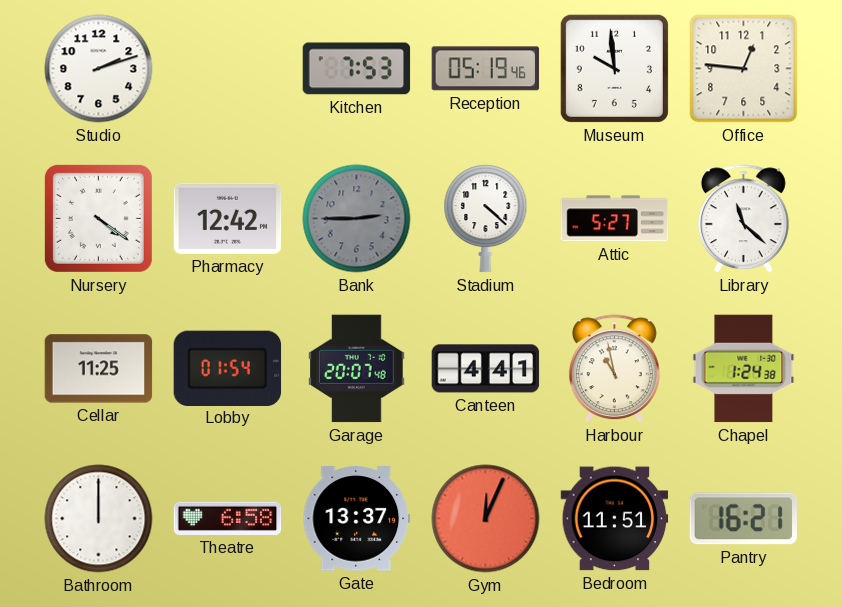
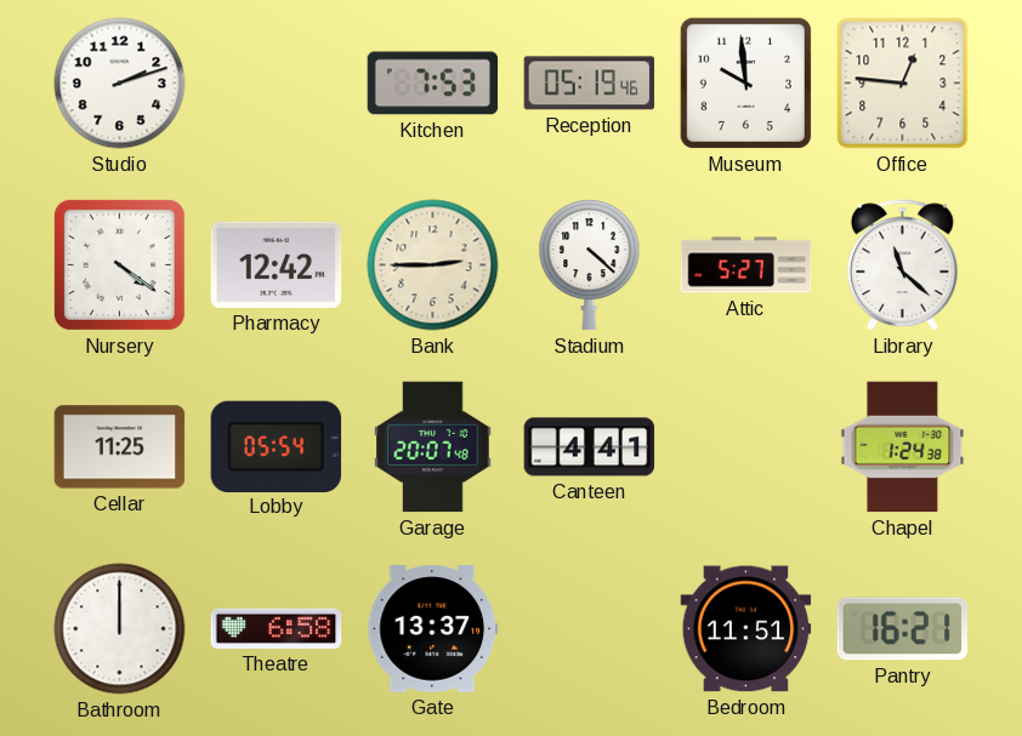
Bank dial: grey -> cream
Lobby: 01:54 -> 05:54
Harbour: 10:58 -> none
Gym: 12:04 -> none
